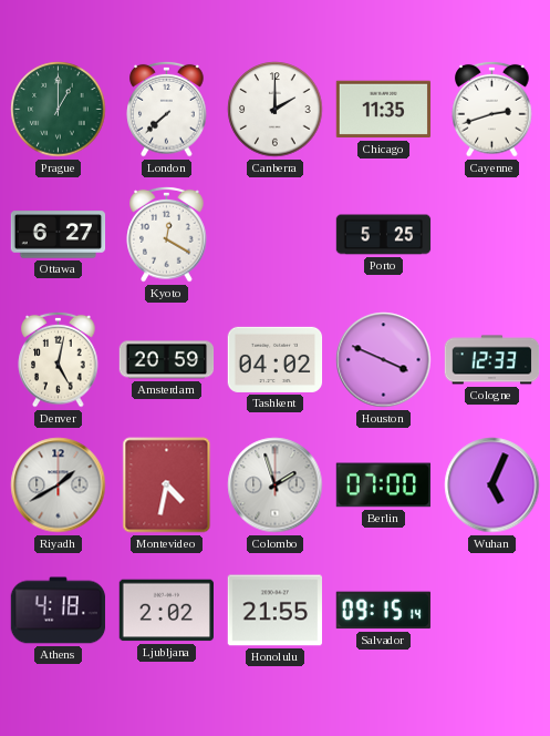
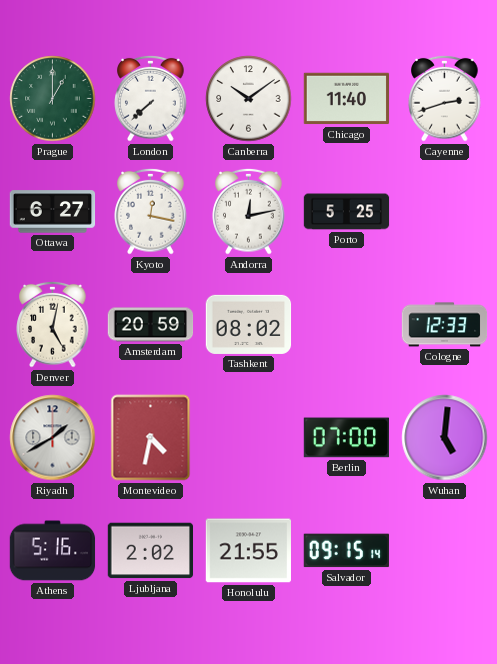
Canberra: 2:00 -> 10:09
Chicago: 11:35 -> 11:40
Kyoto: 12:20 -> 12:17
Andorra: none -> 12:13
Tashkent: 04:02 -> 08:02
Houston: 3:49 -> none
Colombo: 1:57 -> none
Wuhan: 5:04 -> 5:01
Athens: 4:18 -> 5:16
